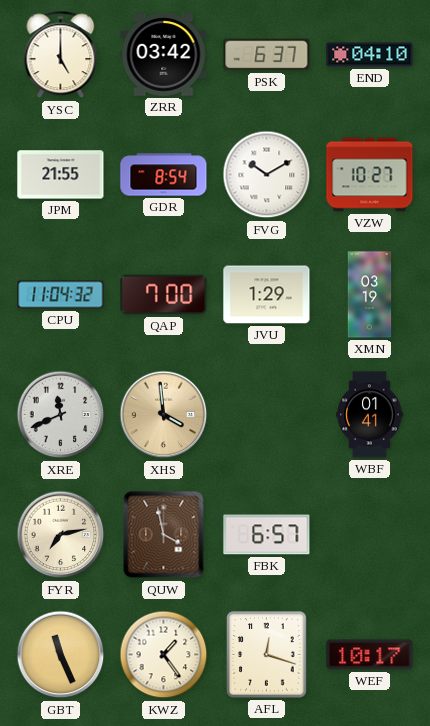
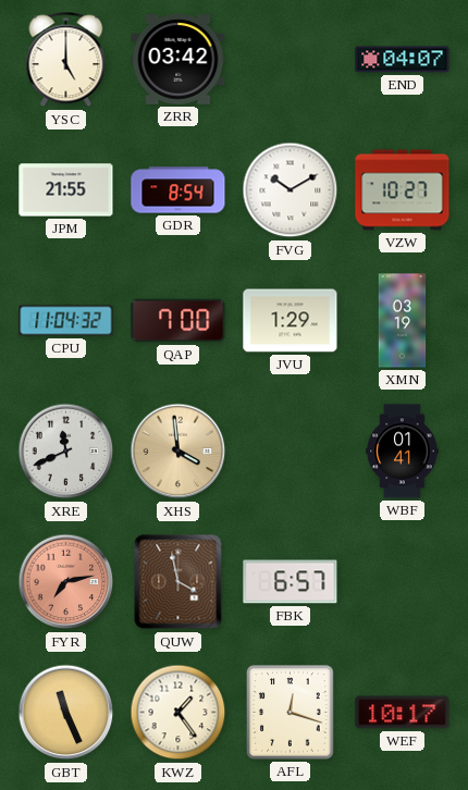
PSK: 6:37 -> none
END: 04:10 -> 04:07
FYR dial: cream -> salmon
